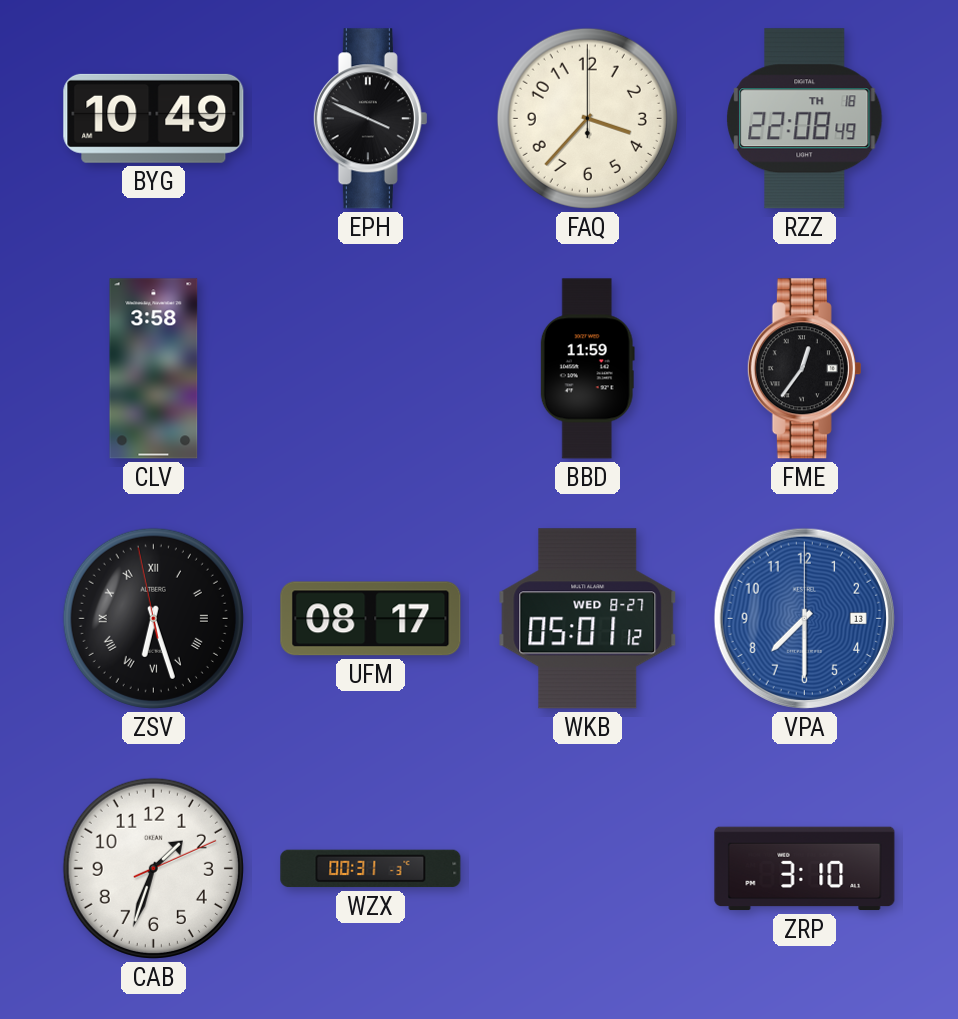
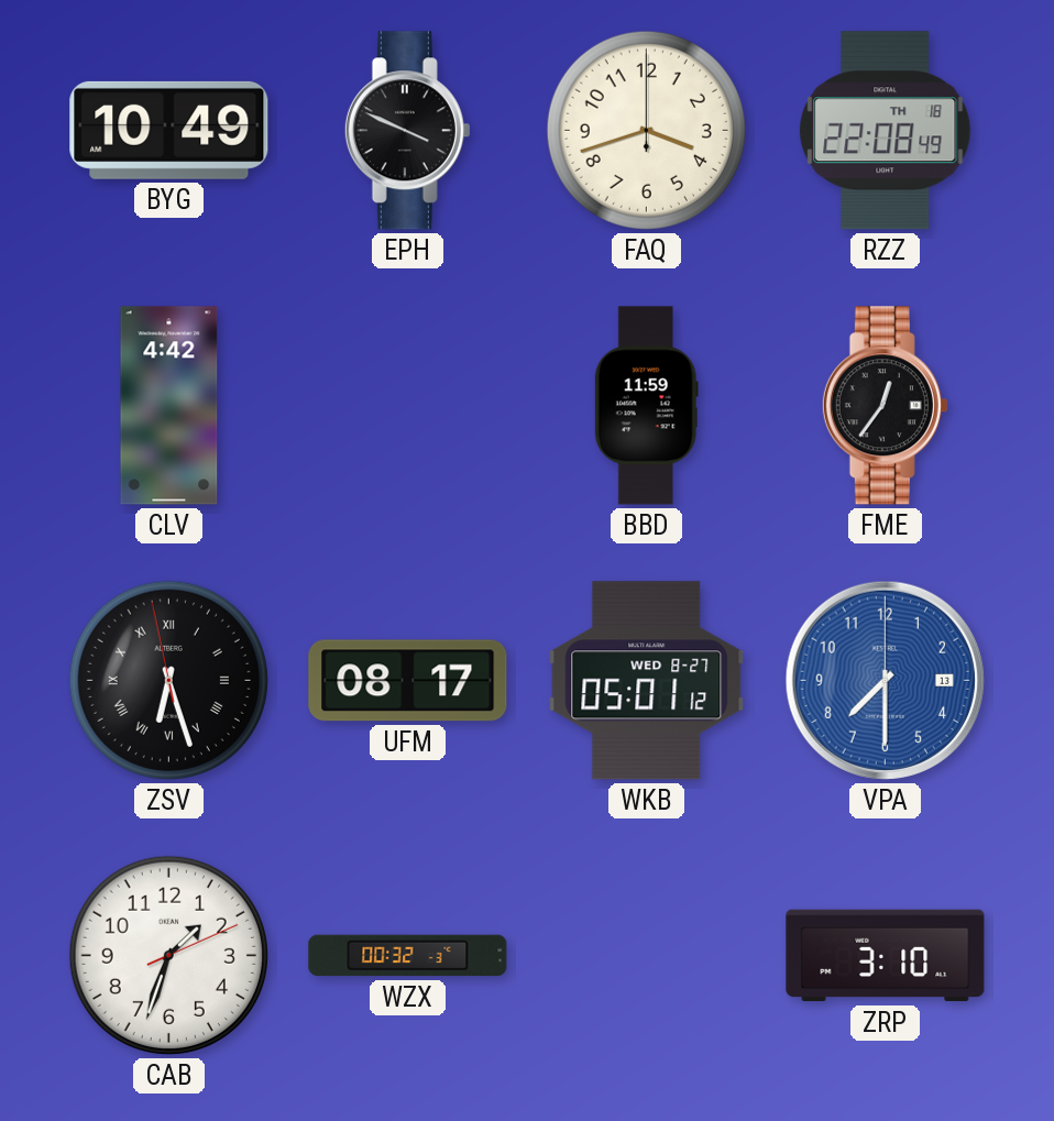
FAQ: 3:37 -> 3:42
CLV: 3:58 -> 4:42
WZX: 00:31 -> 00:32
